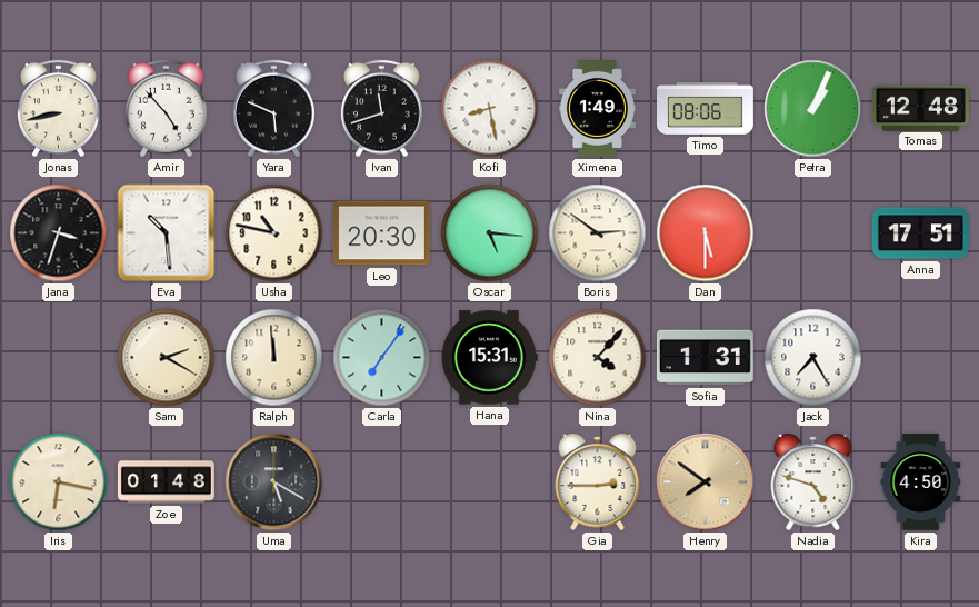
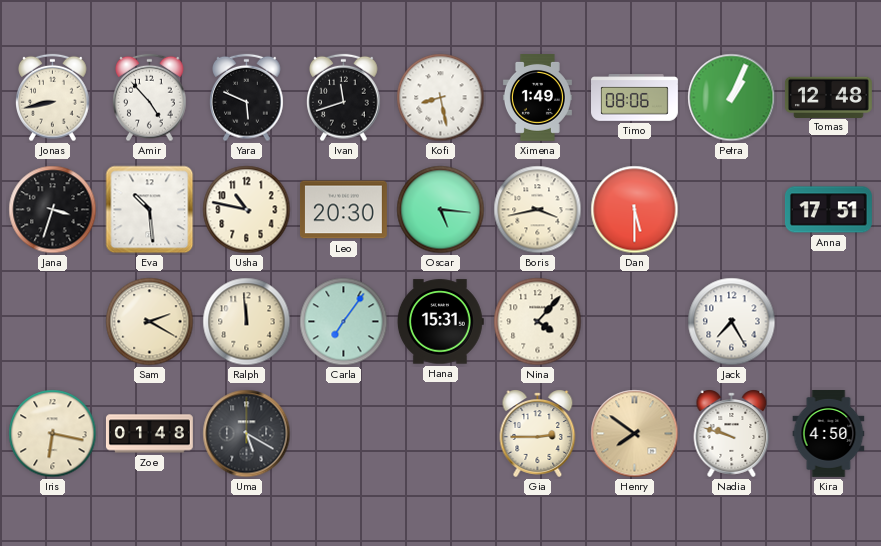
Boris: 2:51 -> 3:43
Sofia: 1:31 -> none
Nadia: 4:48 -> 9:48
